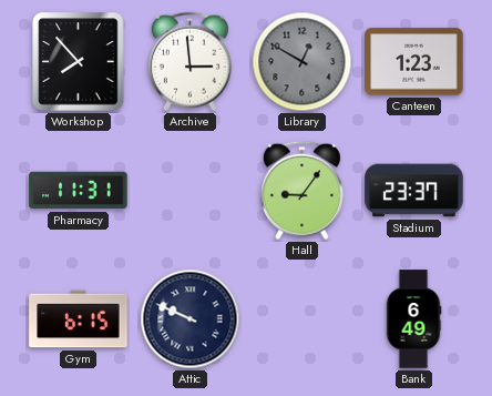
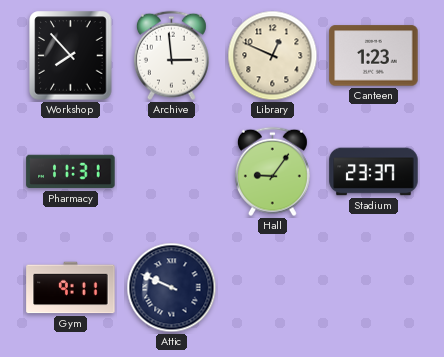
Library: 12:50 -> 12:49
Library dial: grey -> cream
Gym: 6:15 -> 9:11
Bank: 6:49 -> none
